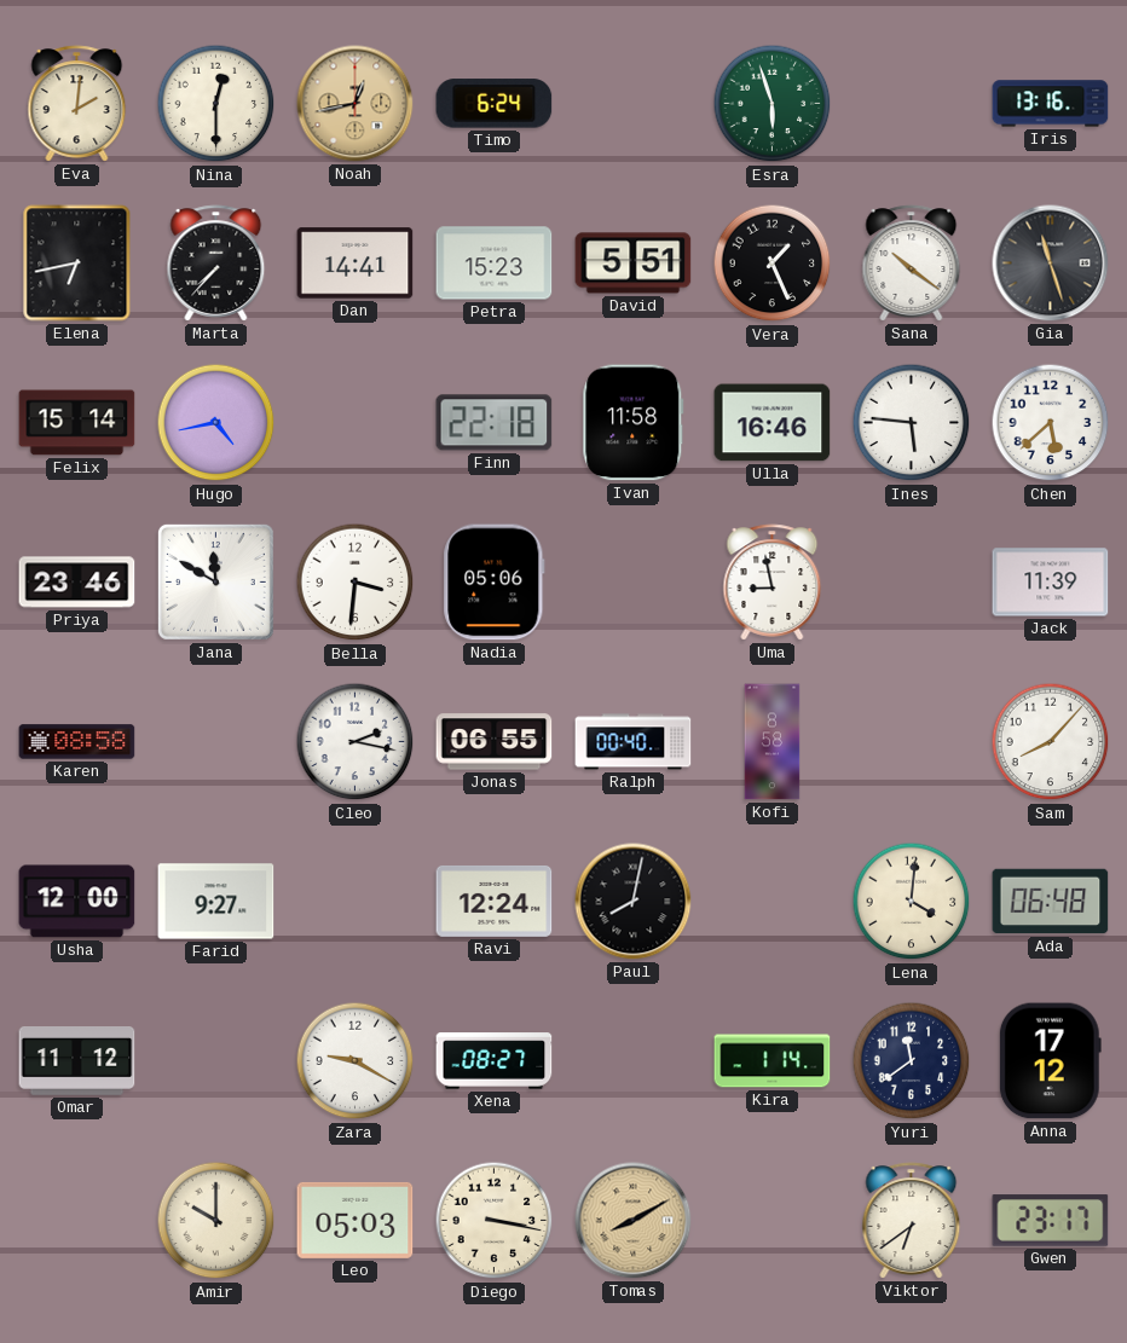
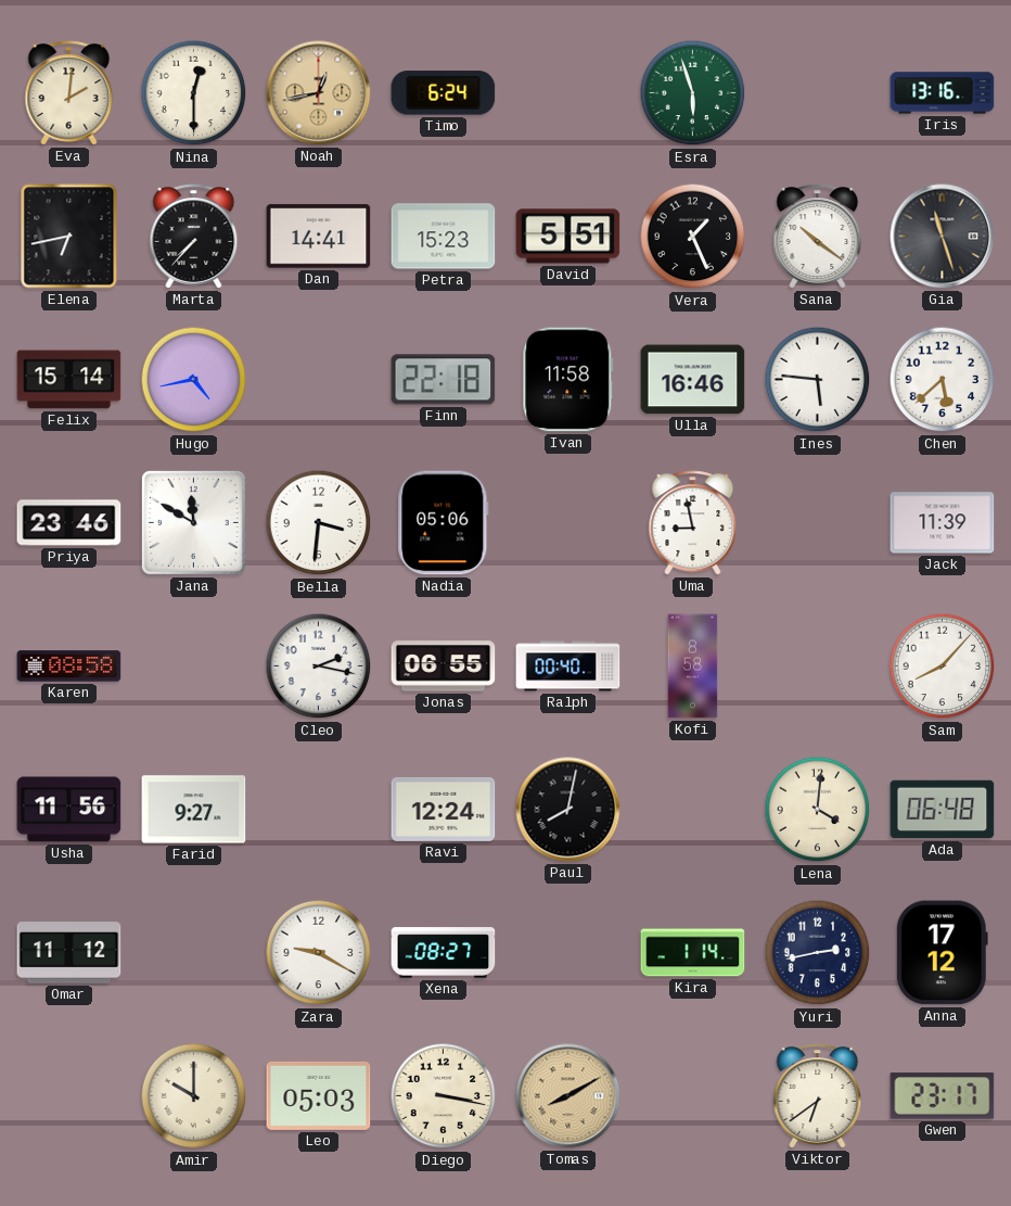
Usha: 12:00 -> 11:56
Yuri: 11:39 -> 2:43
